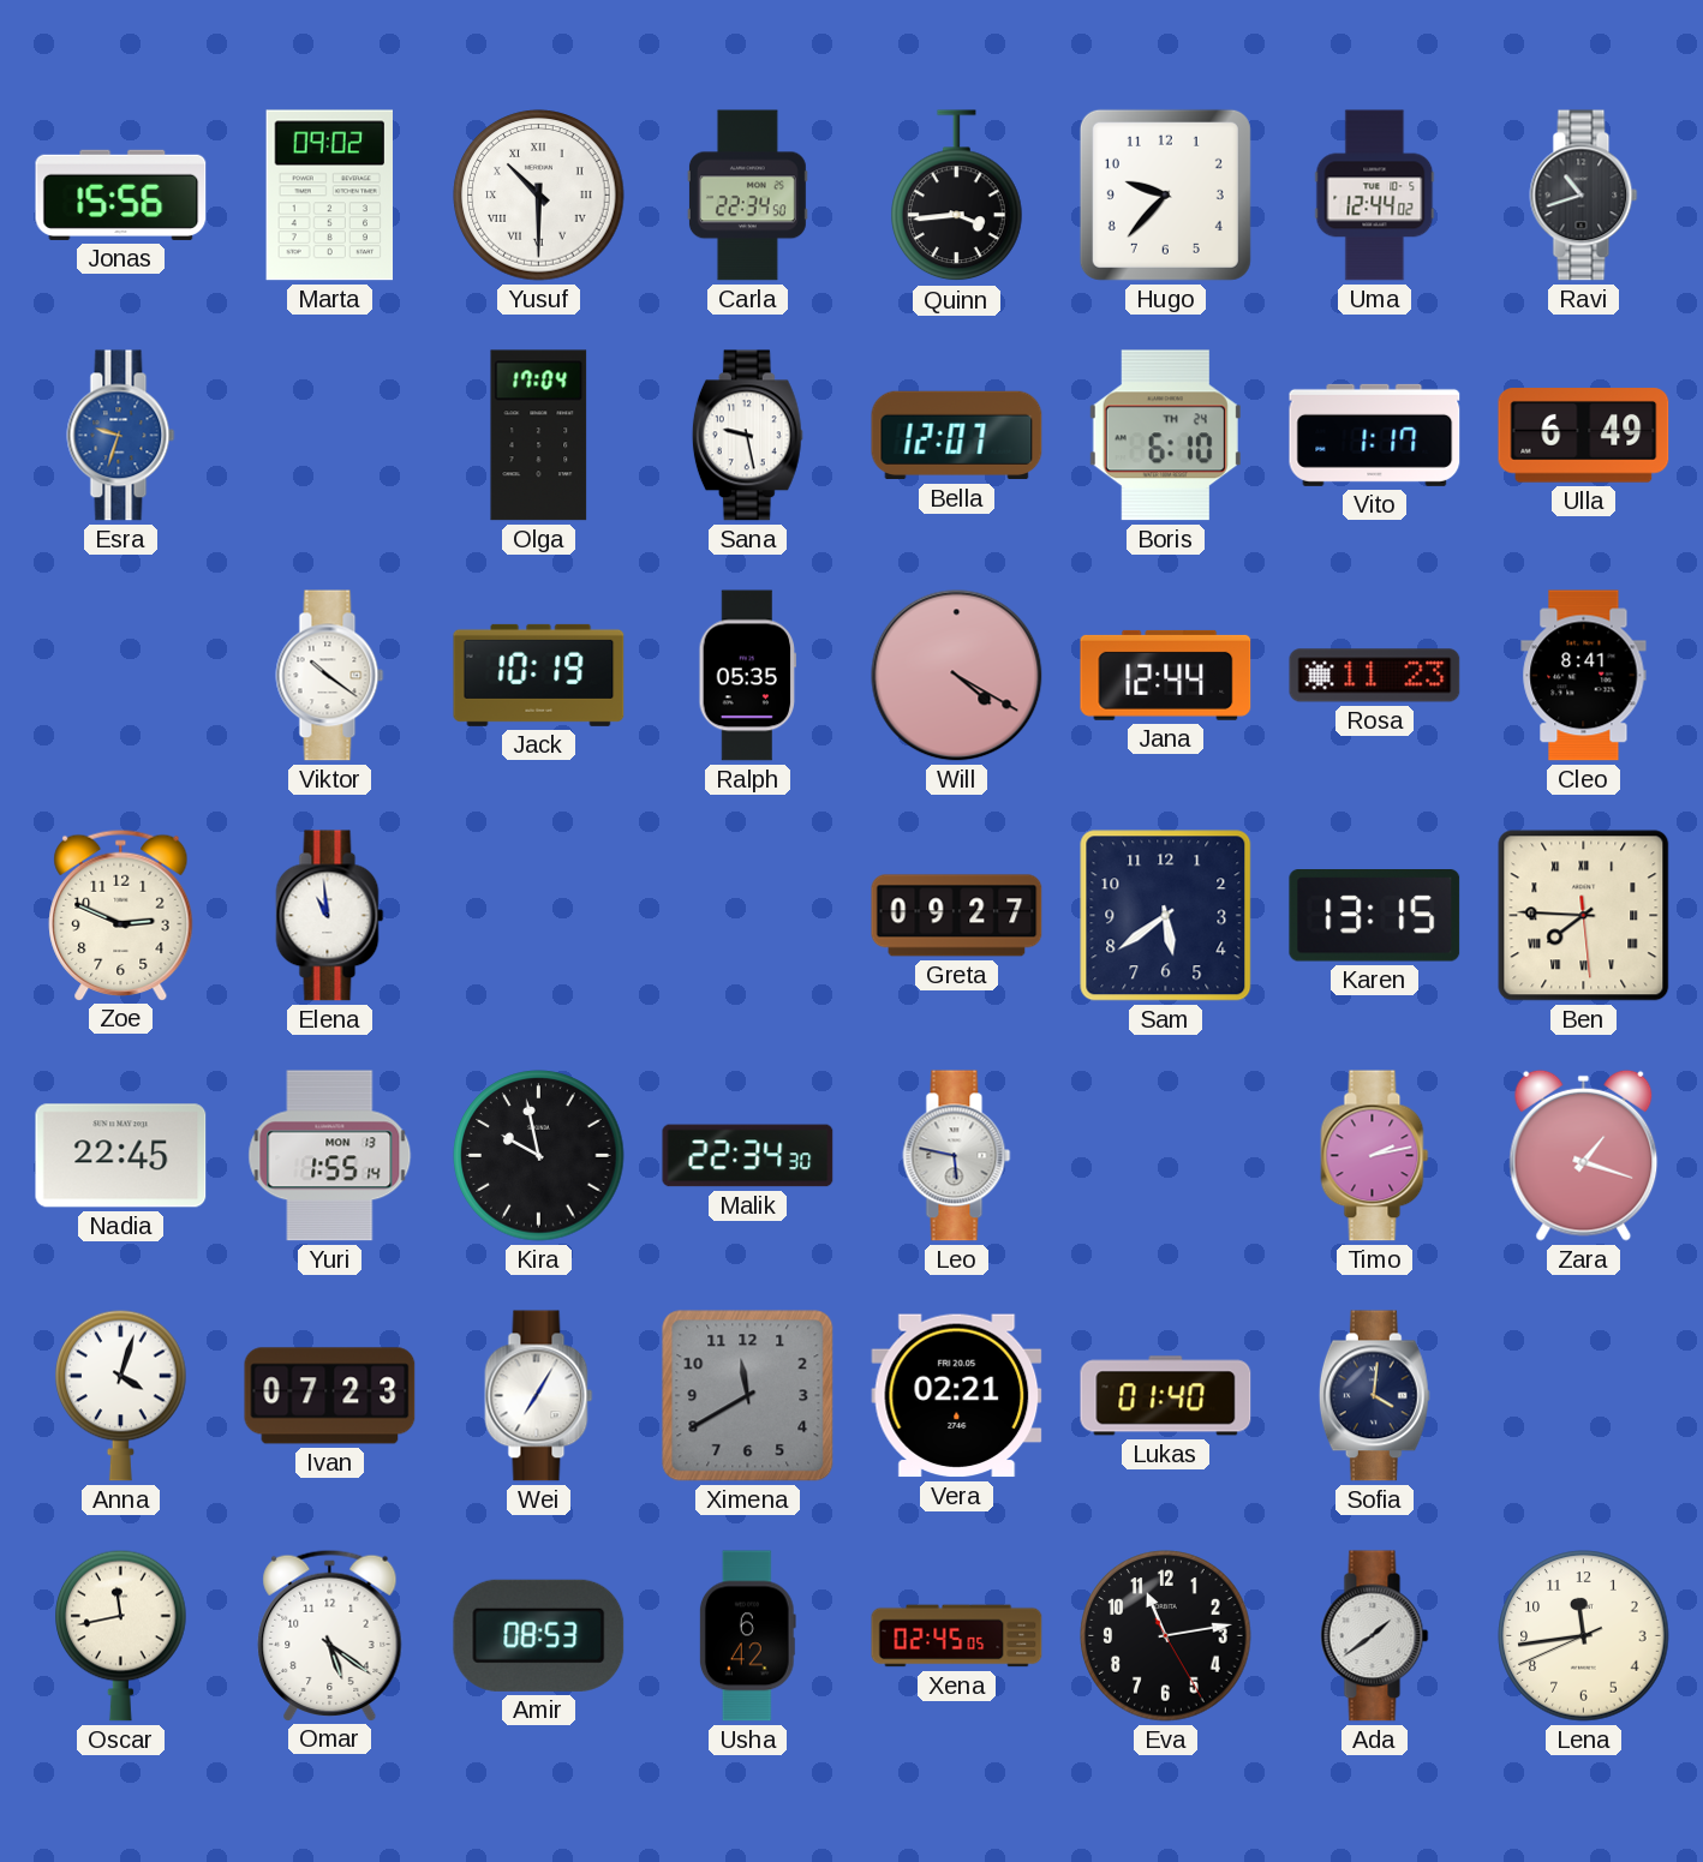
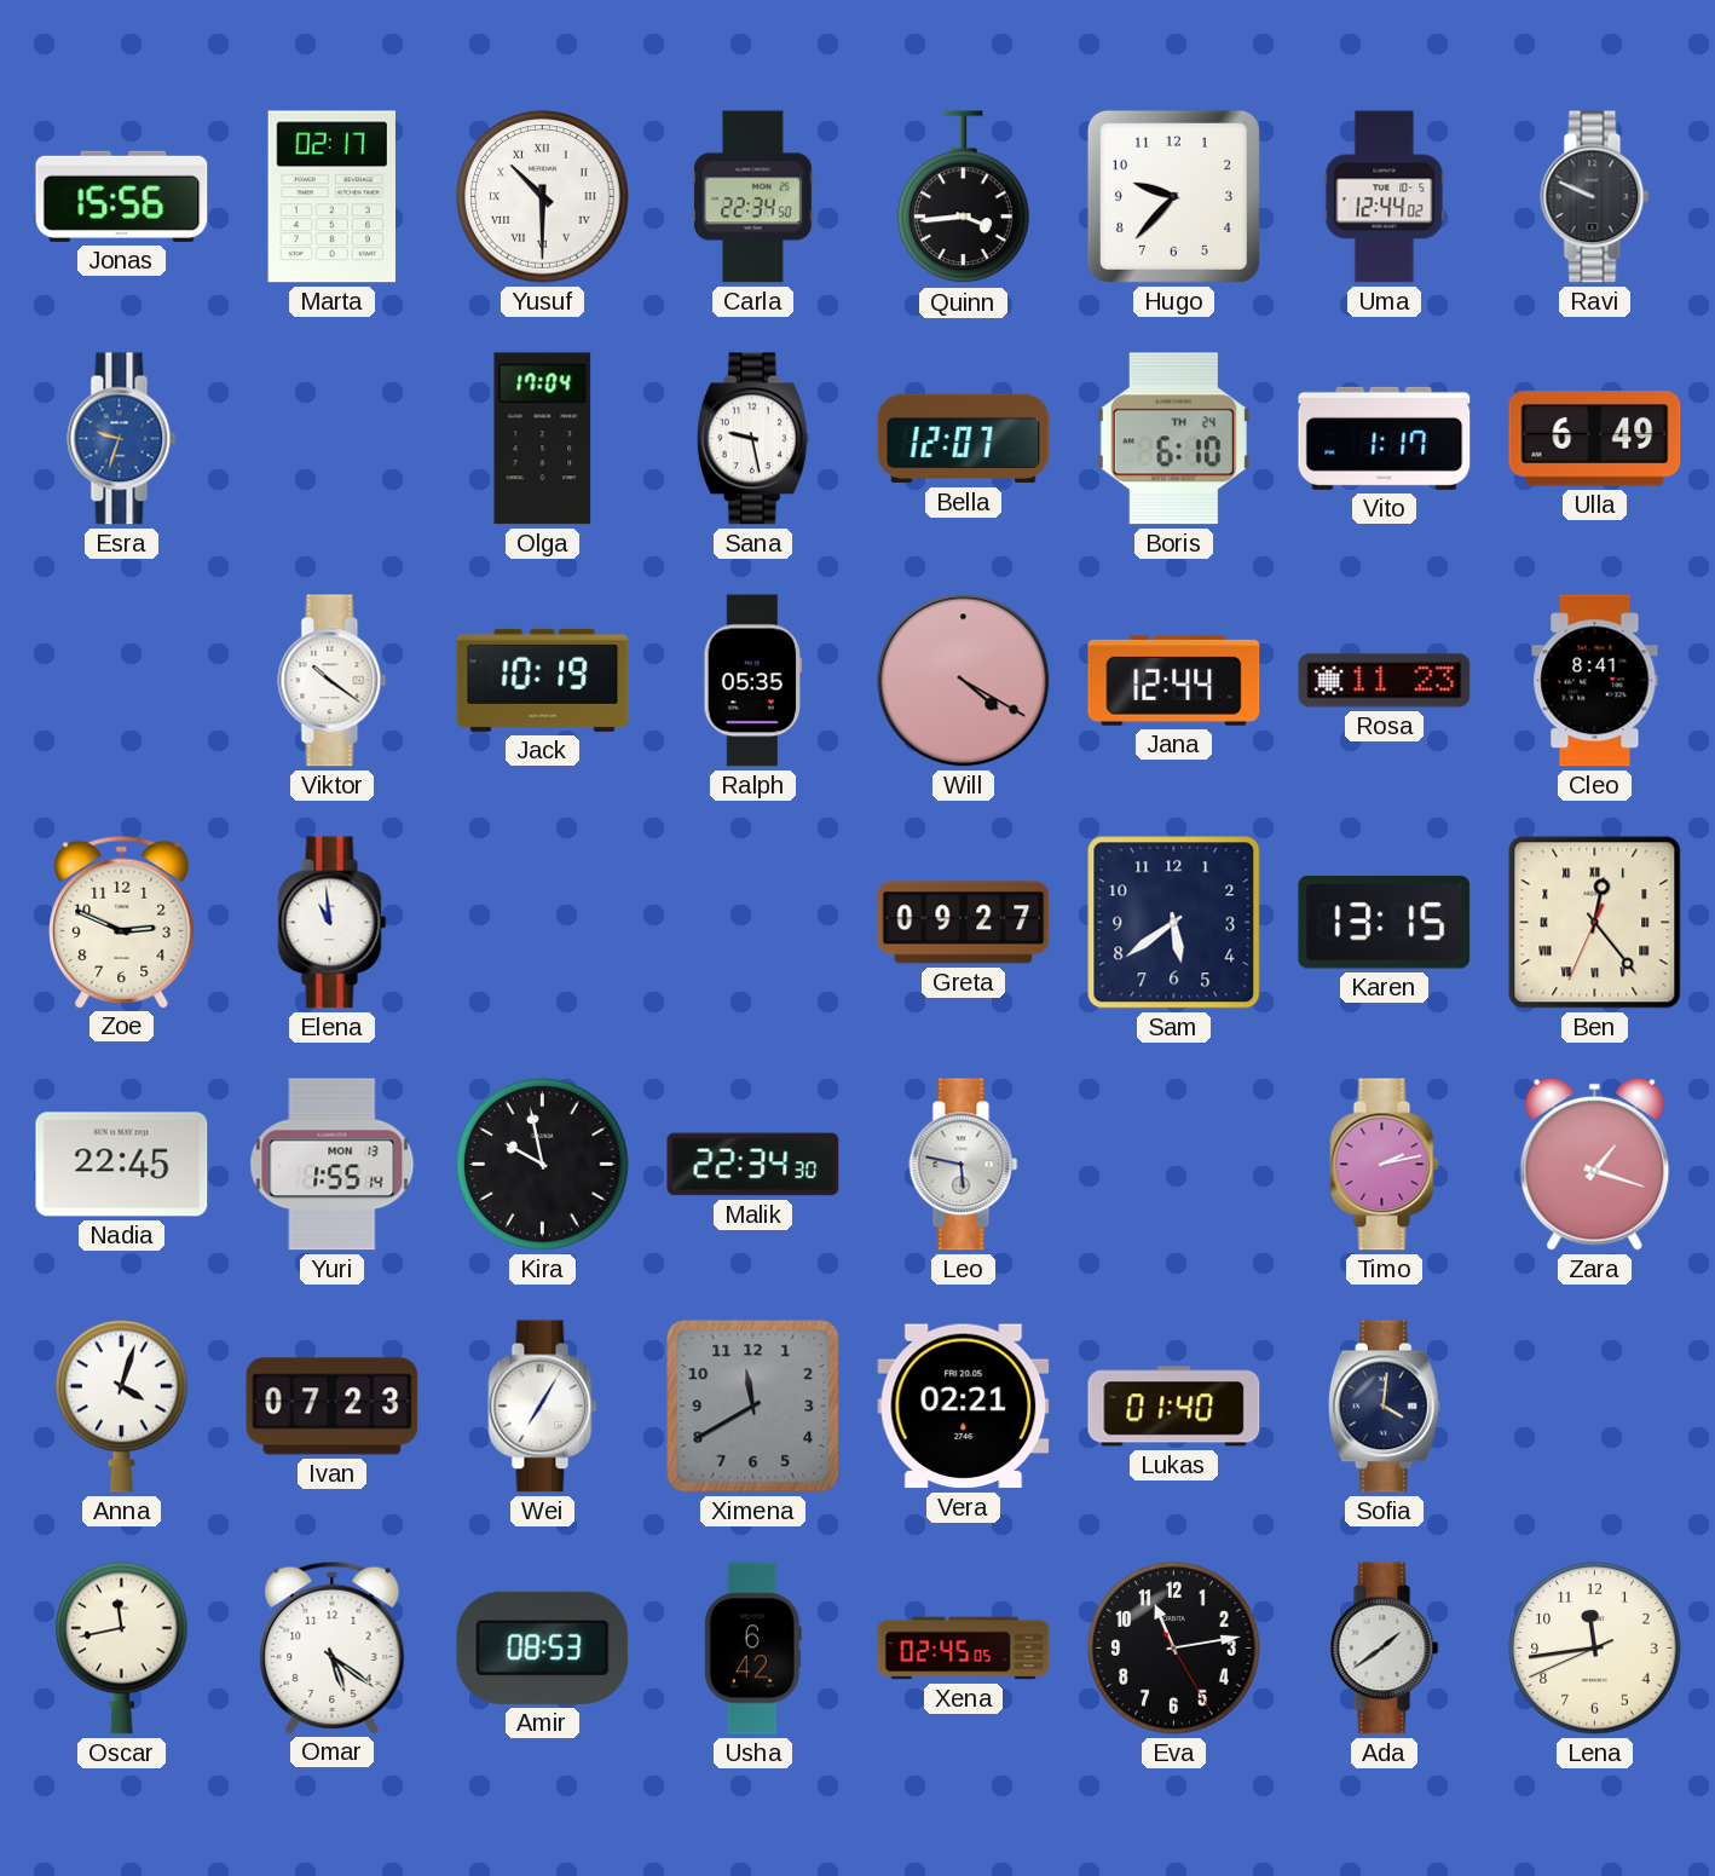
Marta: 09:02 -> 02:17
Ravi: 10:42 -> 9:49
Ben: 7:45 -> 12:23
